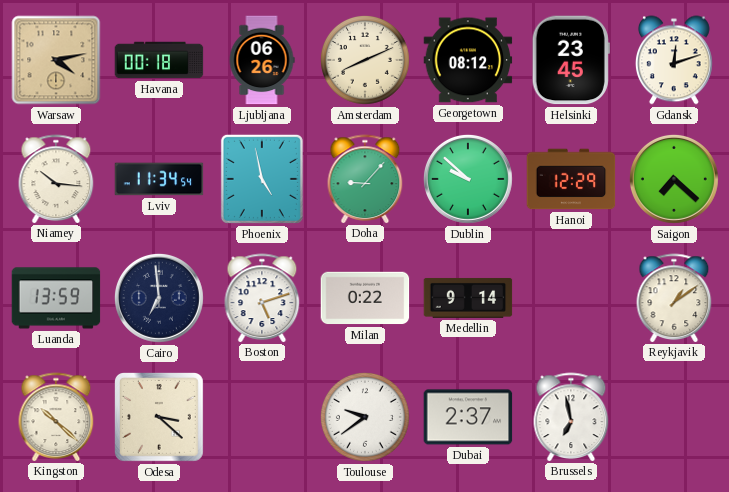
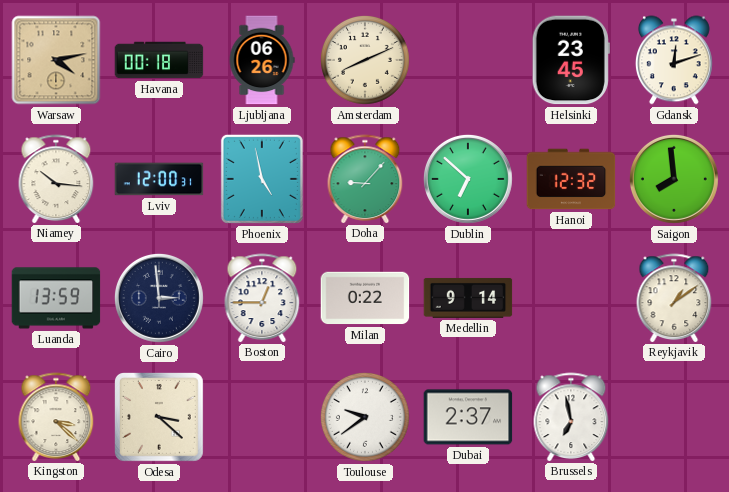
Georgetown: 08:12 -> none
Lviv: 11:34 -> 12:00
Dublin: 9:52 -> 6:52
Hanoi: 12:29 -> 12:32
Saigon: 7:22 -> 7:59
Cairo: 6:59 -> 2:59
Boston: 5:12 -> 12:45
Kingston: 10:22 -> 3:22
